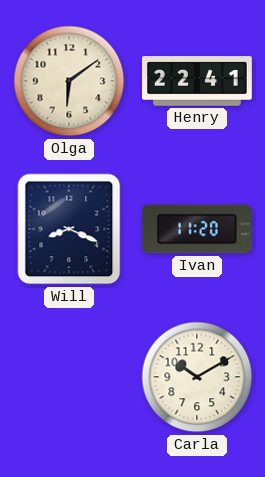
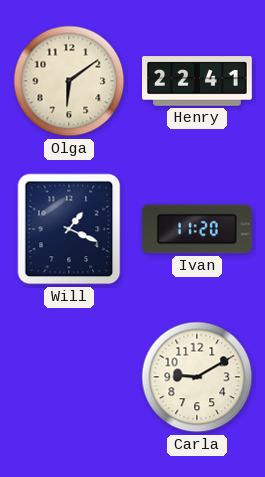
Will: 8:19 -> 1:19
Carla: 10:10 -> 9:10
